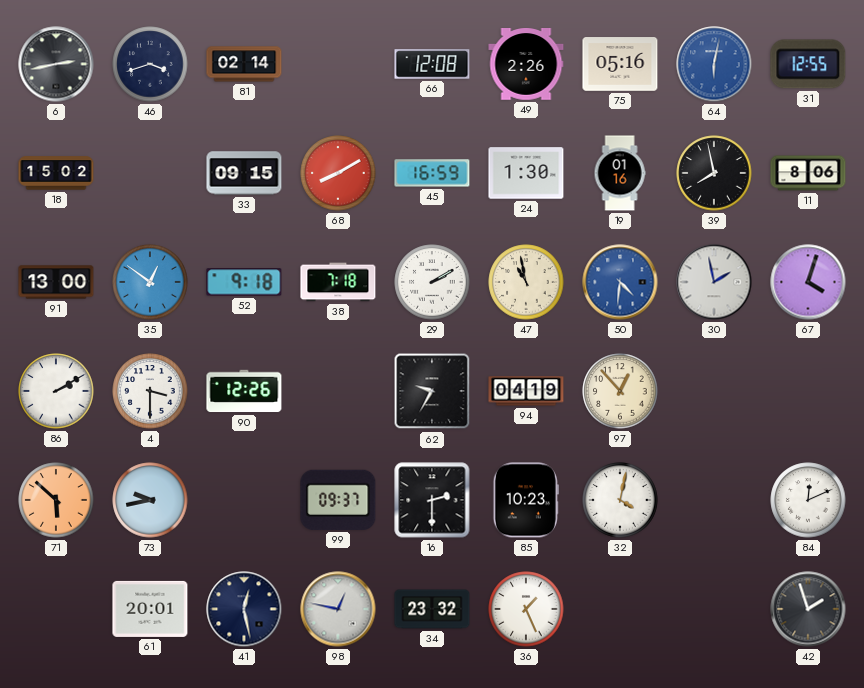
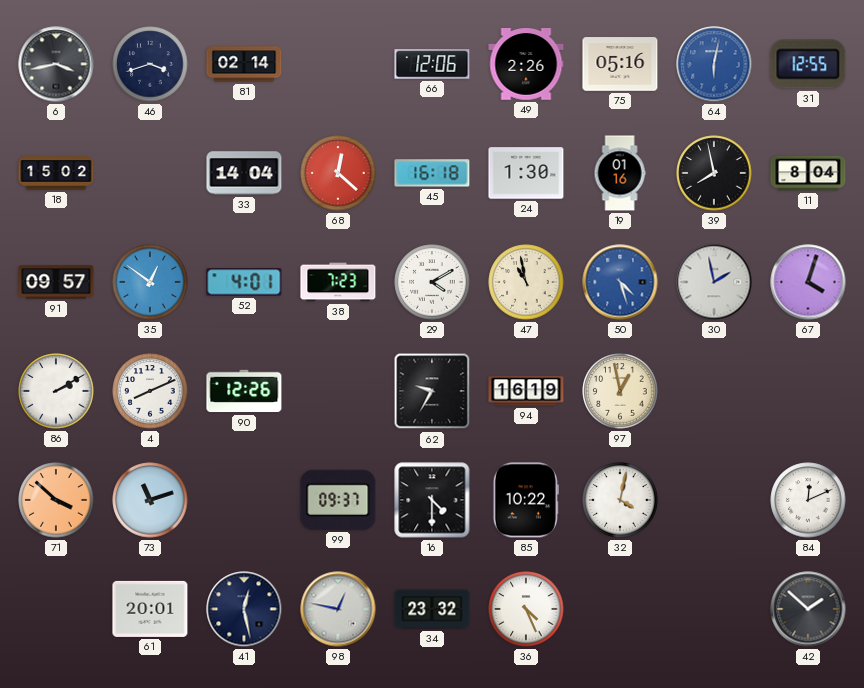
6: 2:43 -> 3:43
66: 12:08 -> 12:06
33: 09:15 -> 14:04
68: 8:10 -> 12:22
45: 16:59 -> 16:18
11: 8:06 -> 8:04
91: 13:00 -> 09:57
52: 9:18 -> 4:01
38: 7:18 -> 7:23
29: 2:10 -> 4:10
50: 4:31 -> 4:27
4: 3:30 -> 8:11
94: 04:19 -> 16:19
97: 12:53 -> 12:58
71: 5:52 -> 3:52
73: 9:43 -> 11:12
16: 2:30 -> 4:30
85: 10:23 -> 10:22
36: 1:26 -> 4:26
42: 1:57 -> 1:52
